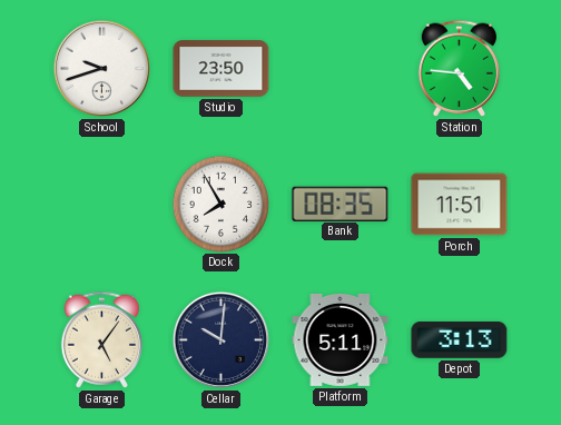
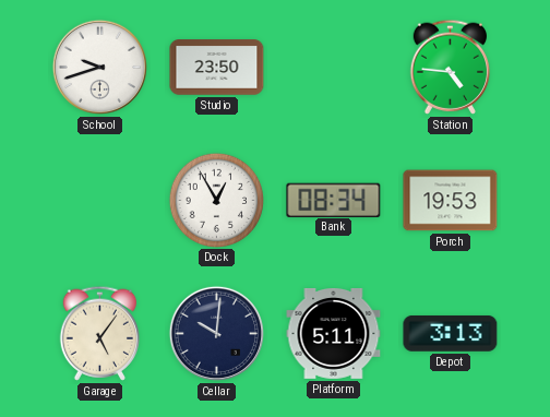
Dock: 7:55 -> 12:55
Bank: 08:35 -> 08:34
Porch: 11:51 -> 19:53
